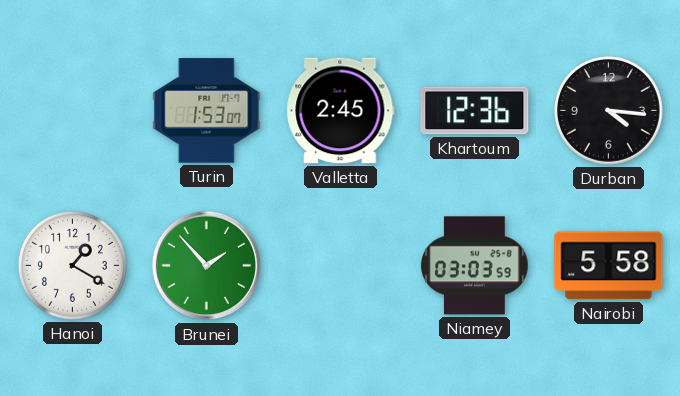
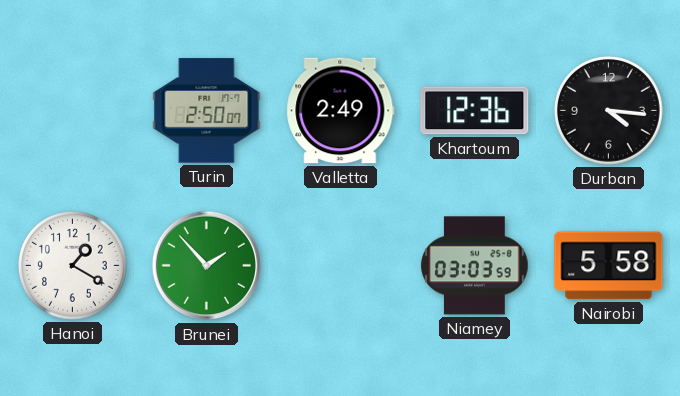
Turin: 1:53 -> 2:50
Valletta: 2:45 -> 2:49
